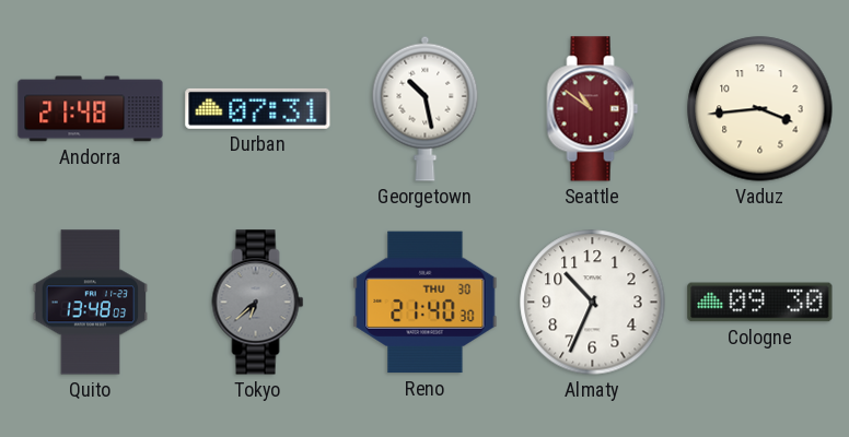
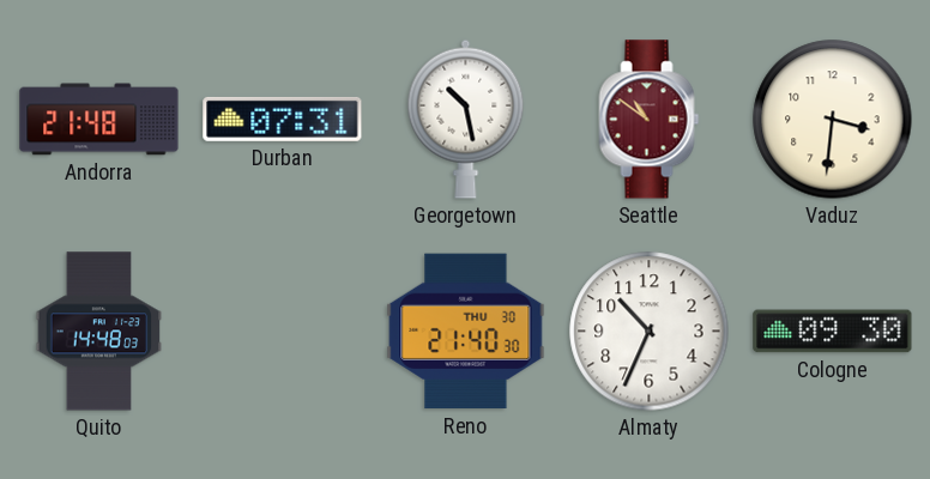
Vaduz: 3:44 -> 3:31
Quito: 13:48 -> 14:48
Tokyo: 6:38 -> none
